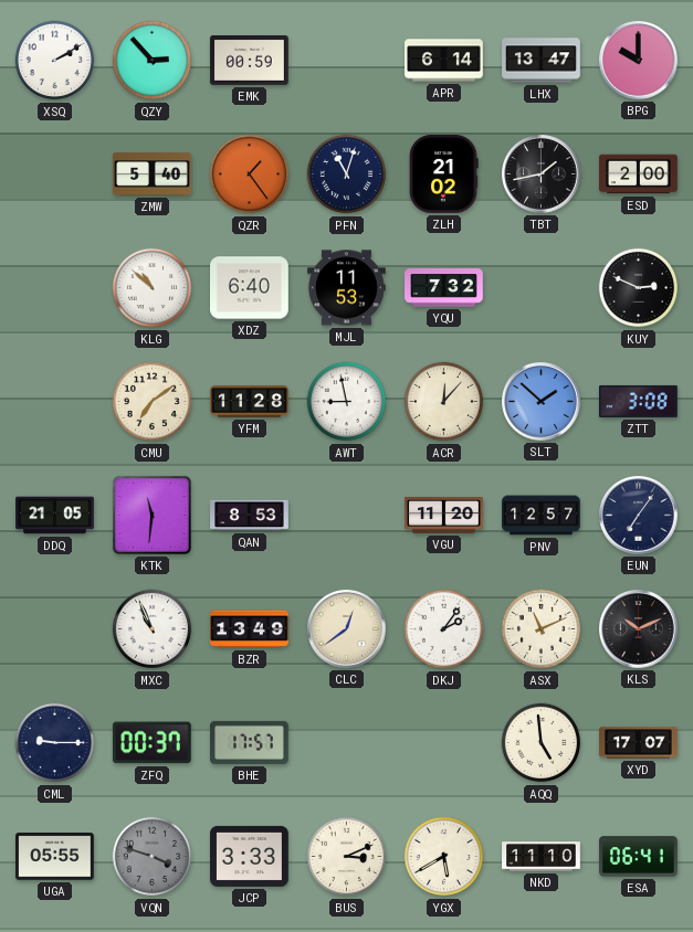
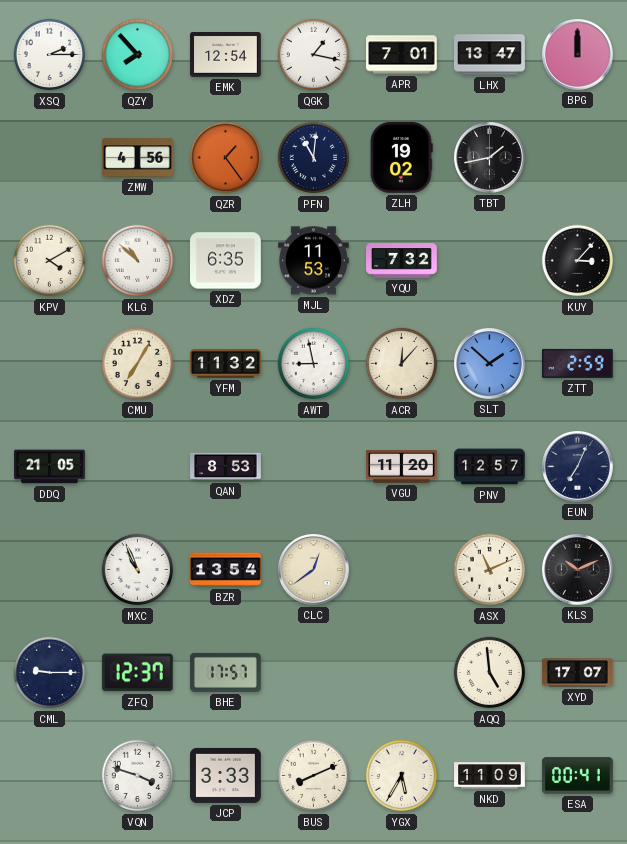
XSQ: 2:10 -> 2:15
QZY: 2:53 -> 7:53
EMK: 00:59 -> 12:54
QGK: none -> 1:17
APR: 6:14 -> 7:01
BPG: 10:00 -> 12:00
ZMW: 5:40 -> 4:56
PFN: 11:03 -> 11:01
ZLH: 21:02 -> 19:02
ESD: 2:00 -> none
KPV: none -> 4:10
XDZ: 6:40 -> 6:35
KUY: 2:49 -> 3:07
CMU: 7:09 -> 7:05
YFM: 11:28 -> 11:32
ZTT: 3:08 -> 2:59
KTK: 11:31 -> none
EUN: 7:06 -> 7:04
BZR: 13:49 -> 13:54
DKJ: 2:06 -> none
ZFQ: 00:37 -> 12:37
UGA: 05:55 -> none
VQN dial: grey -> white
BUS: 3:11 -> 8:11
YGX: 5:40 -> 5:35
NKD: 11:10 -> 11:09
ESA: 06:41 -> 00:41
